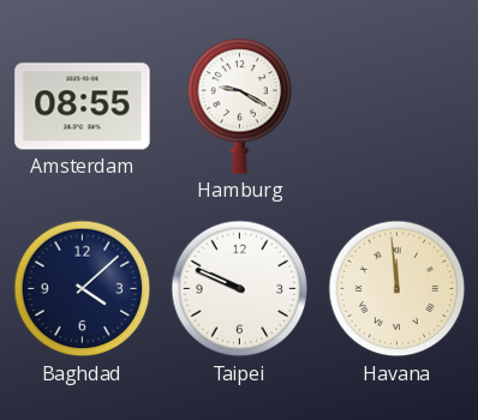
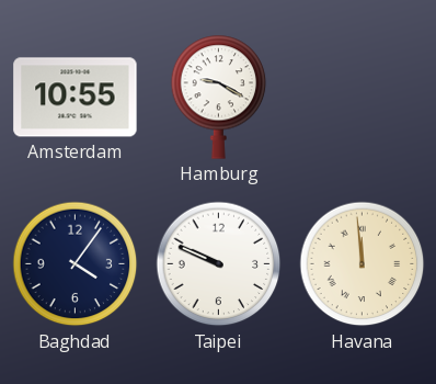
Amsterdam: 08:55 -> 10:55
Baghdad: 4:08 -> 4:06
